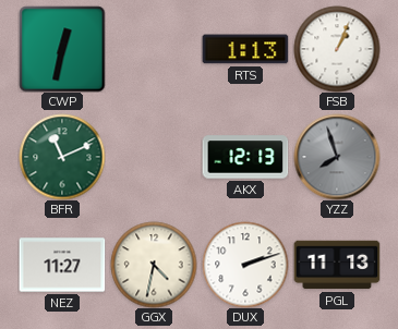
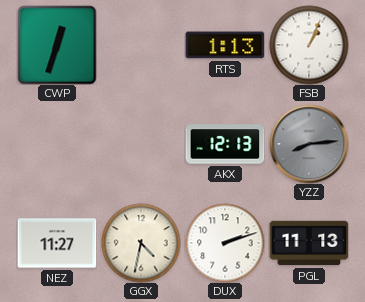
CWP: 12:32 -> 12:33
BFR: 11:11 -> none
YZZ: 7:57 -> 8:14
